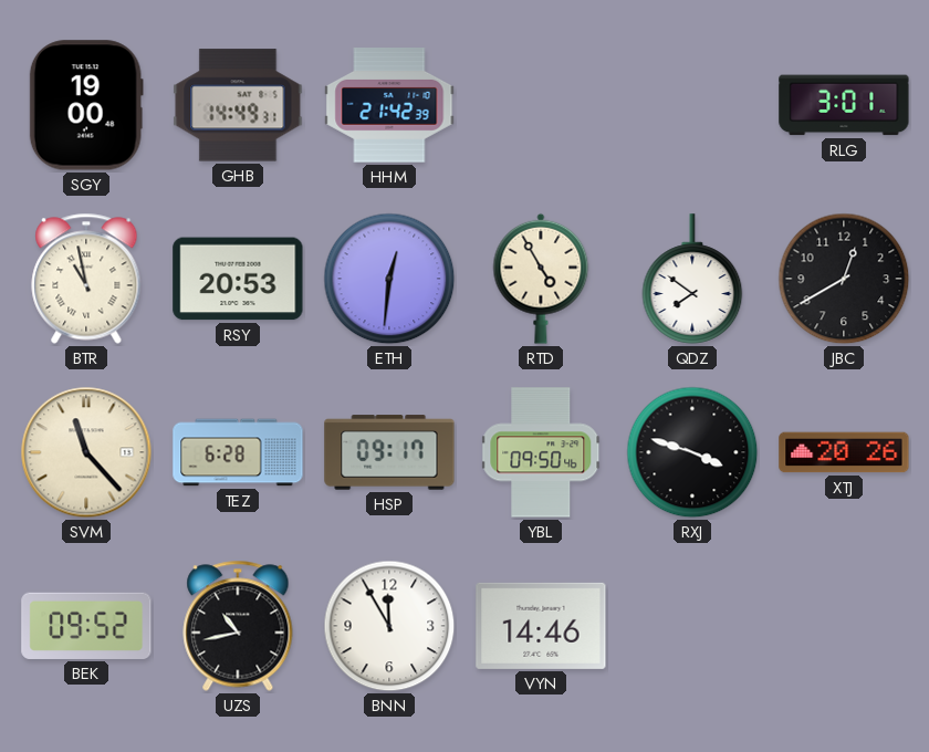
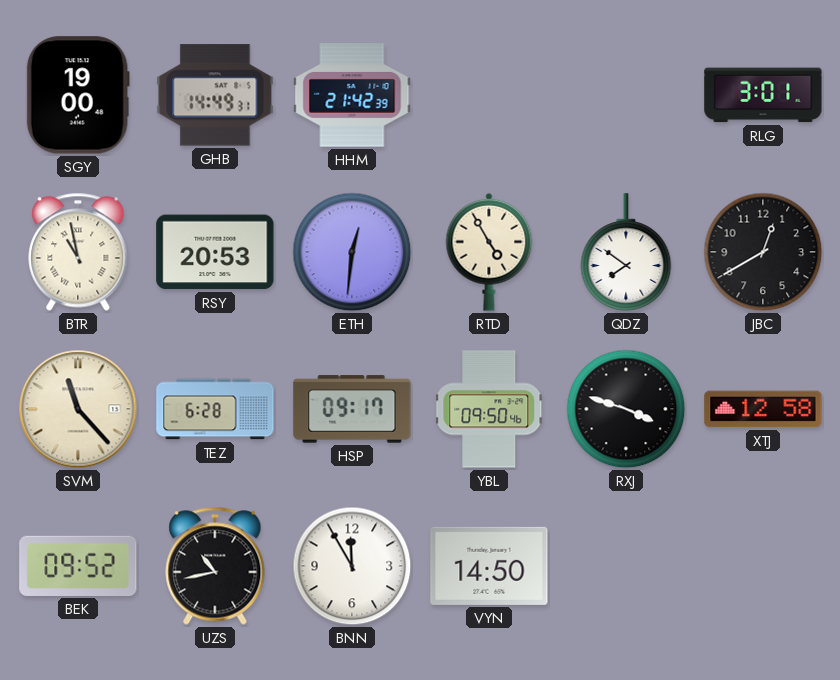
XTJ: 20:26 -> 12:58
VYN: 14:46 -> 14:50
